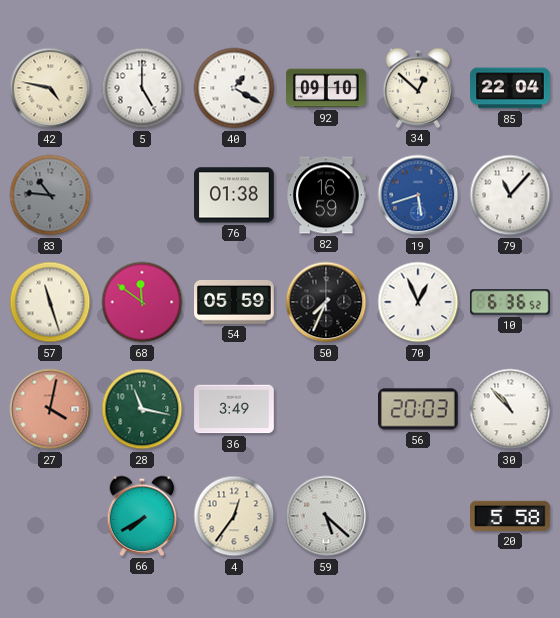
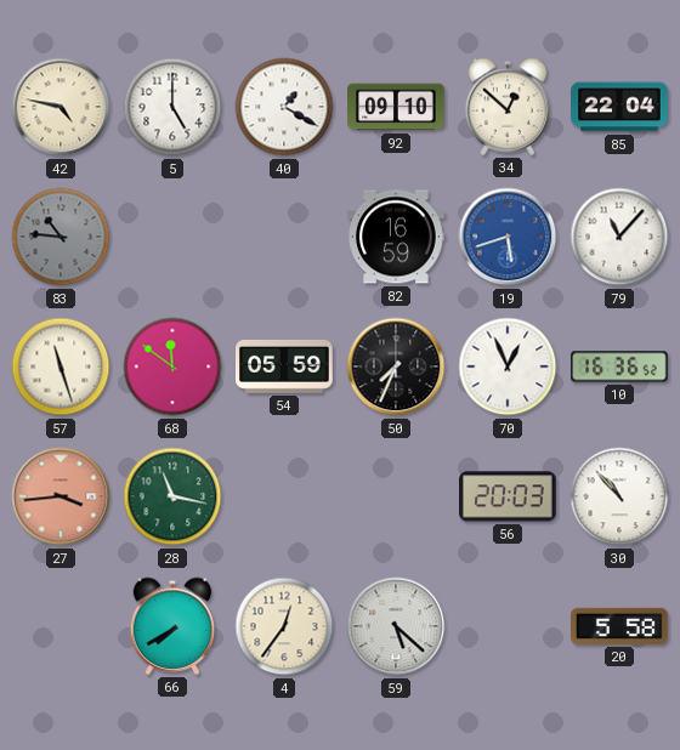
76: 01:38 -> none
10: 6:36 -> 16:36
27: 4:02 -> 3:44
36: 3:49 -> none
